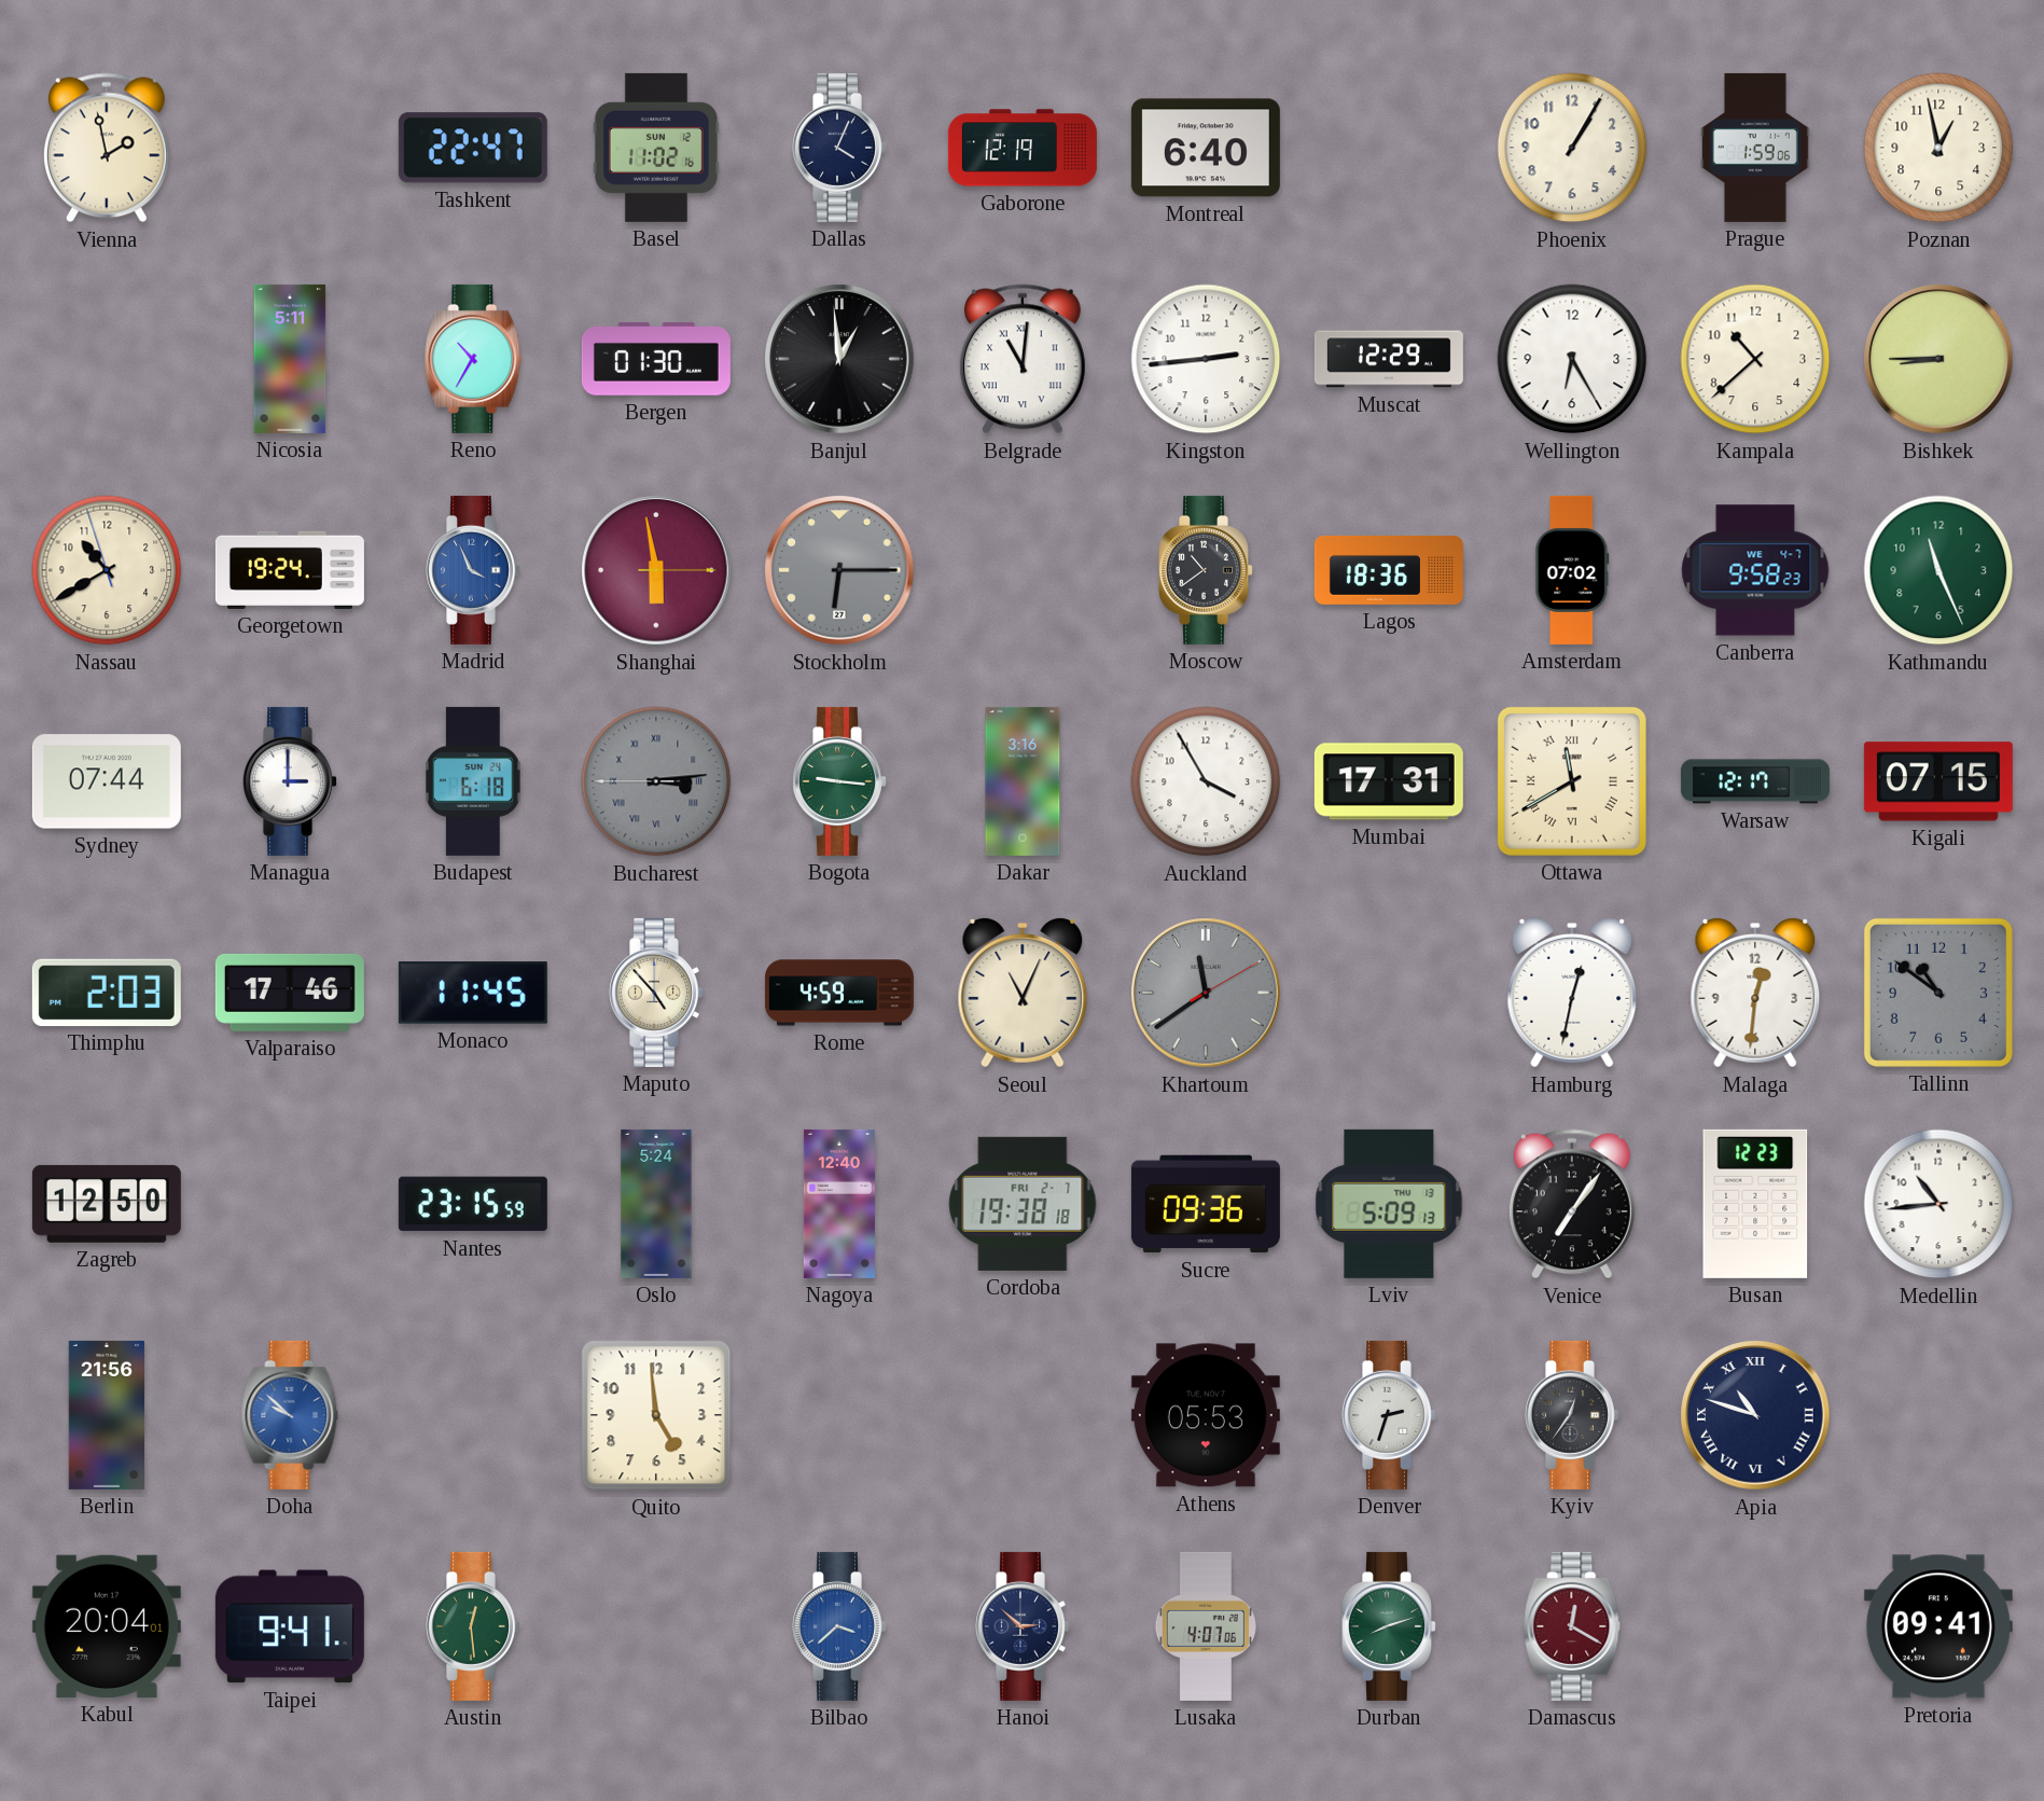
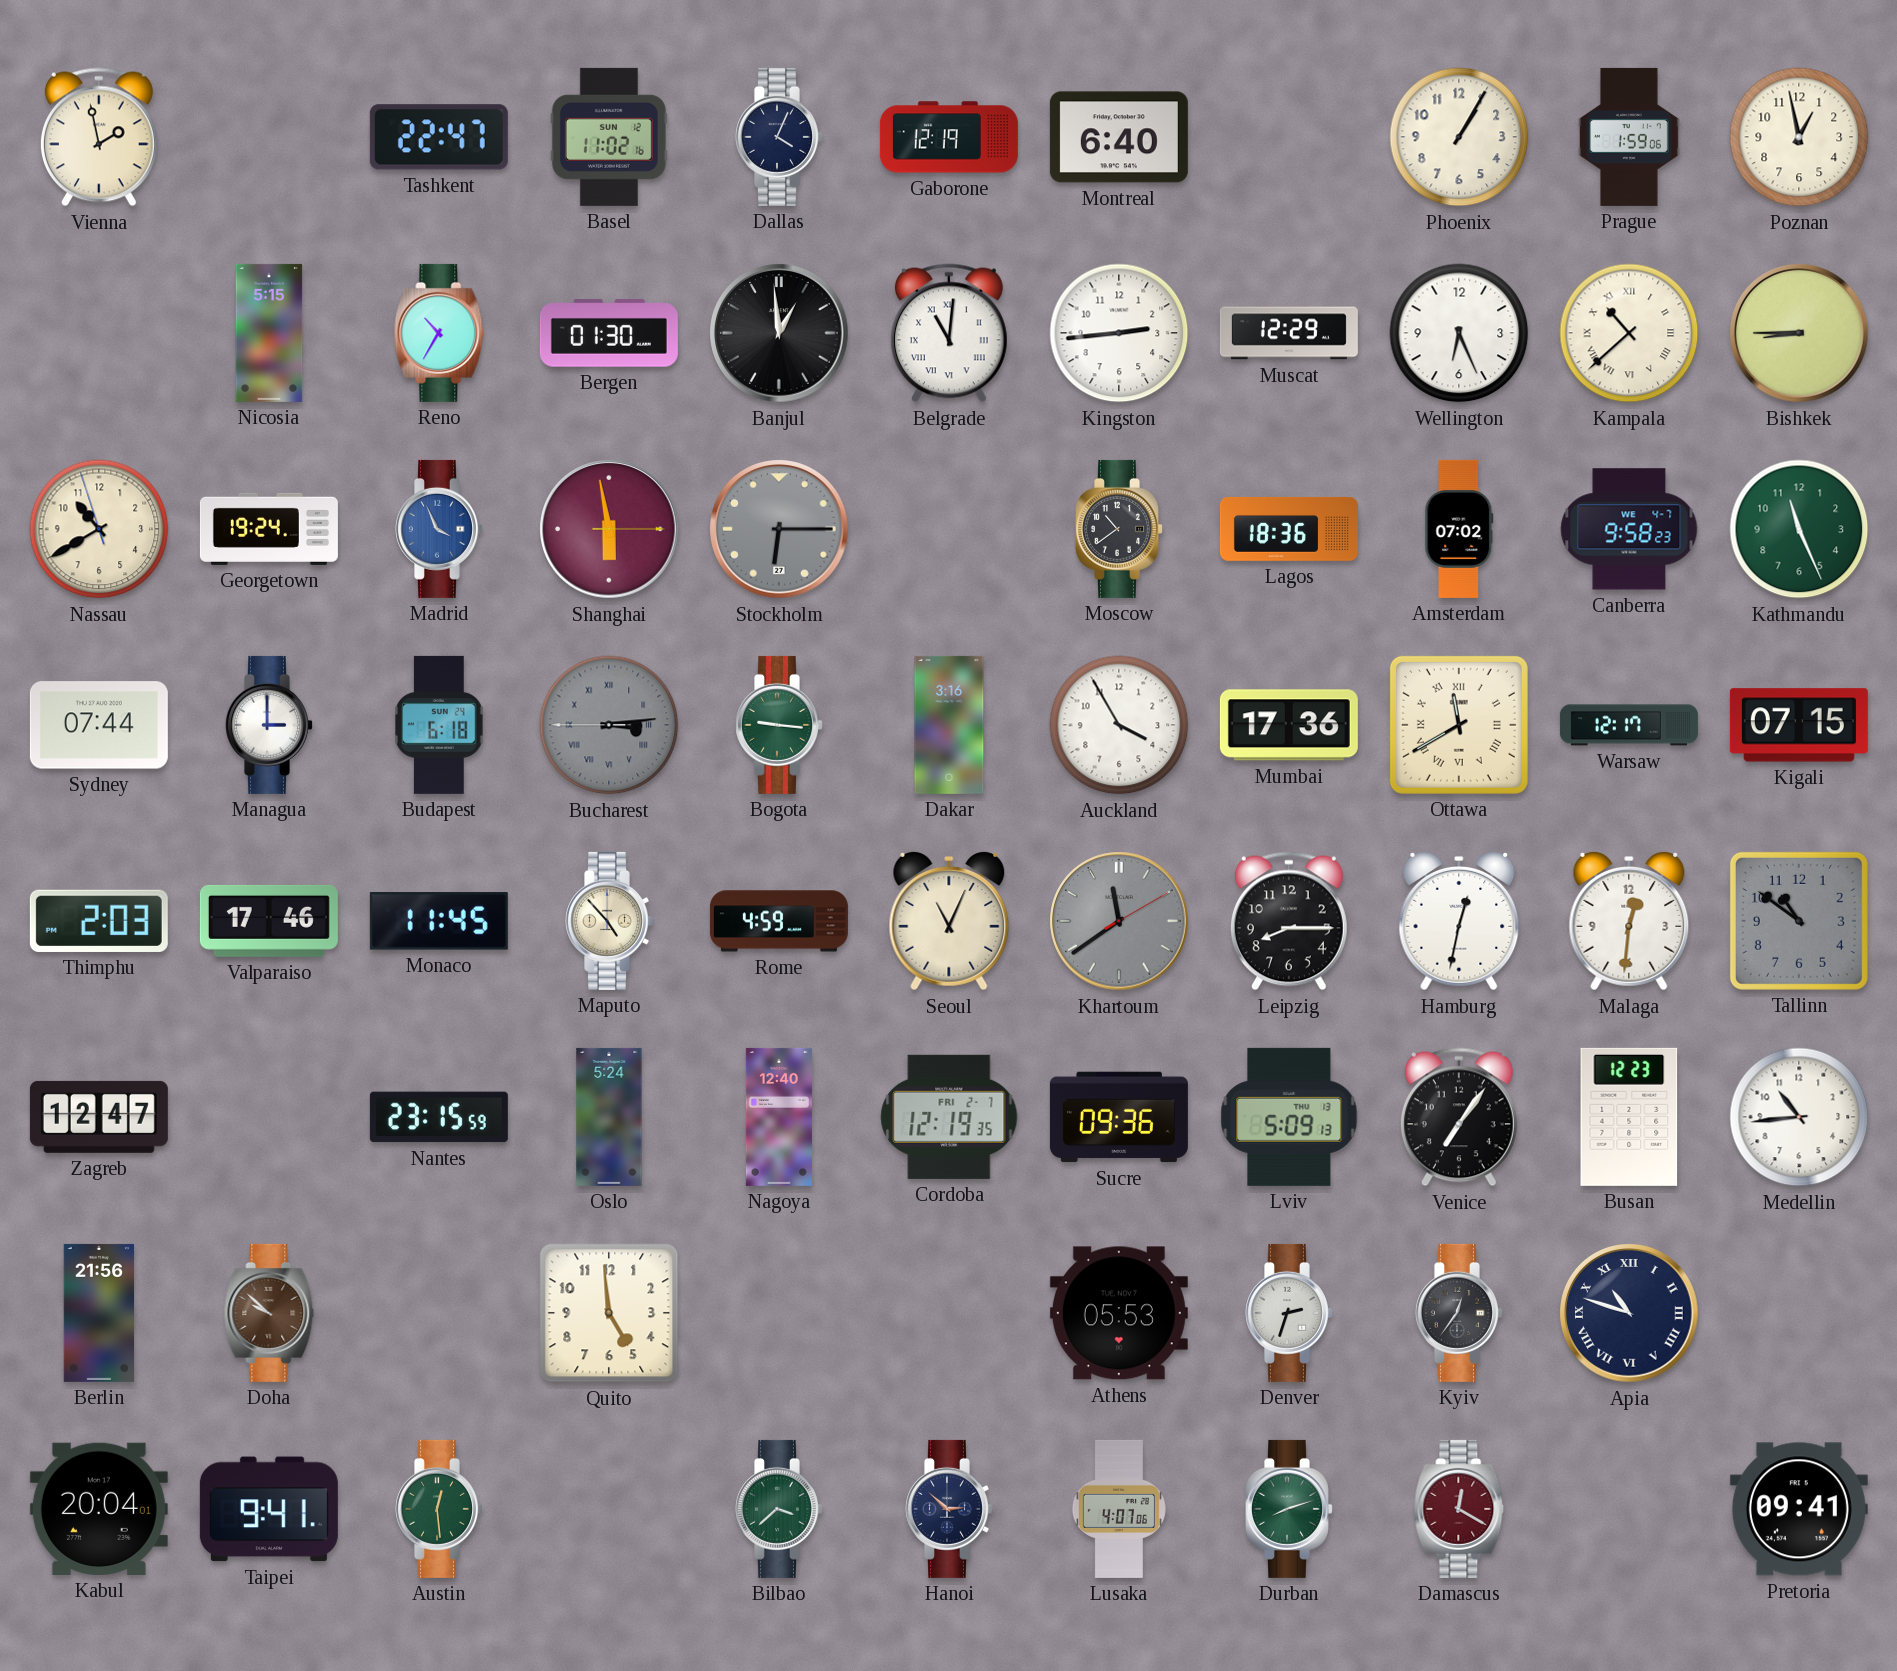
Nicosia: 5:11 -> 5:15
Wellington: 6:25 -> 6:26
Kampala numerals: Arabic -> Roman
Mumbai: 17:31 -> 17:36
Leipzig: none -> 8:15
Zagreb: 12:50 -> 12:47
Cordoba: 19:38 -> 12:19
Doha dial: blue -> brown
Bilbao dial: blue -> green
